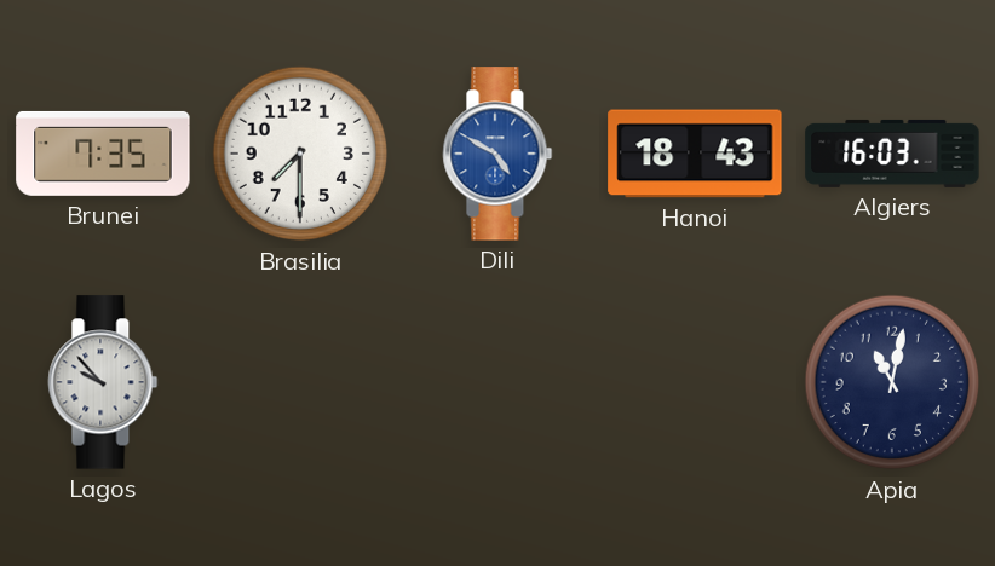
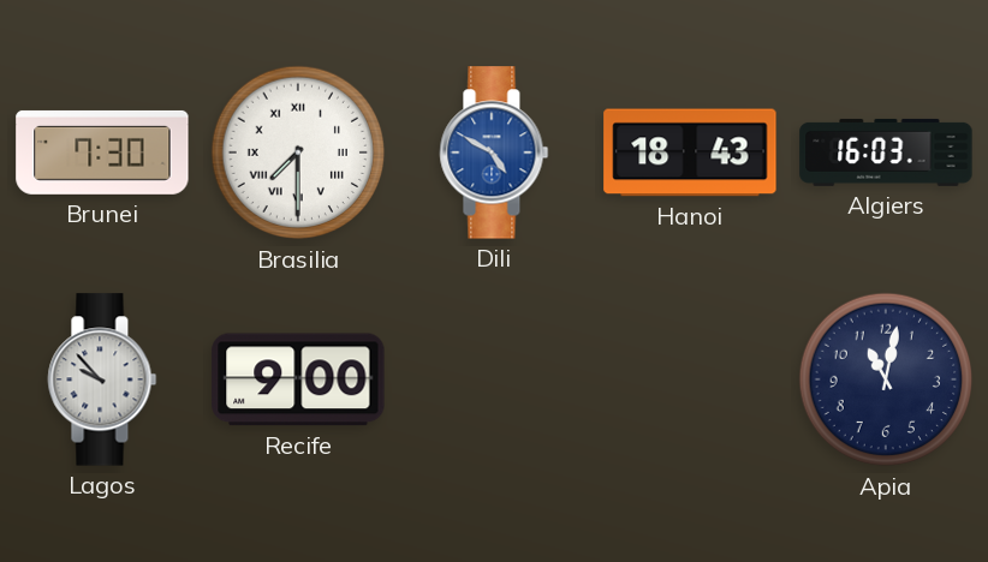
Brunei: 7:35 -> 7:30
Brasilia numerals: Arabic -> Roman
Recife: none -> 9:00
